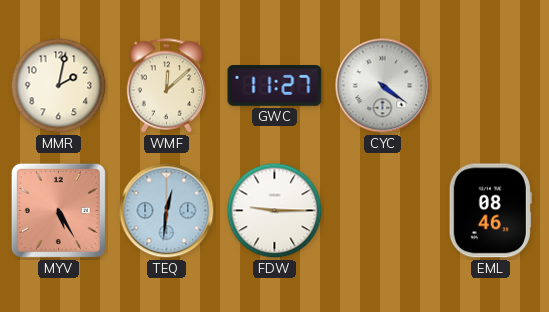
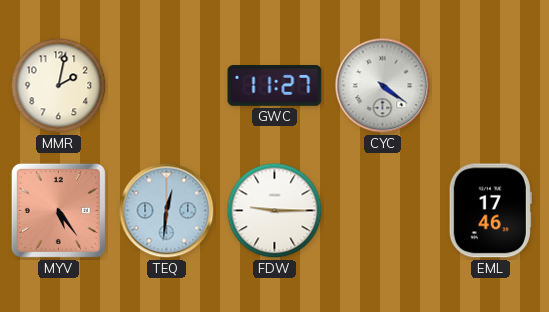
WMF: 12:08 -> none
MYV: 5:25 -> 5:24
EML: 08:46 -> 17:46
